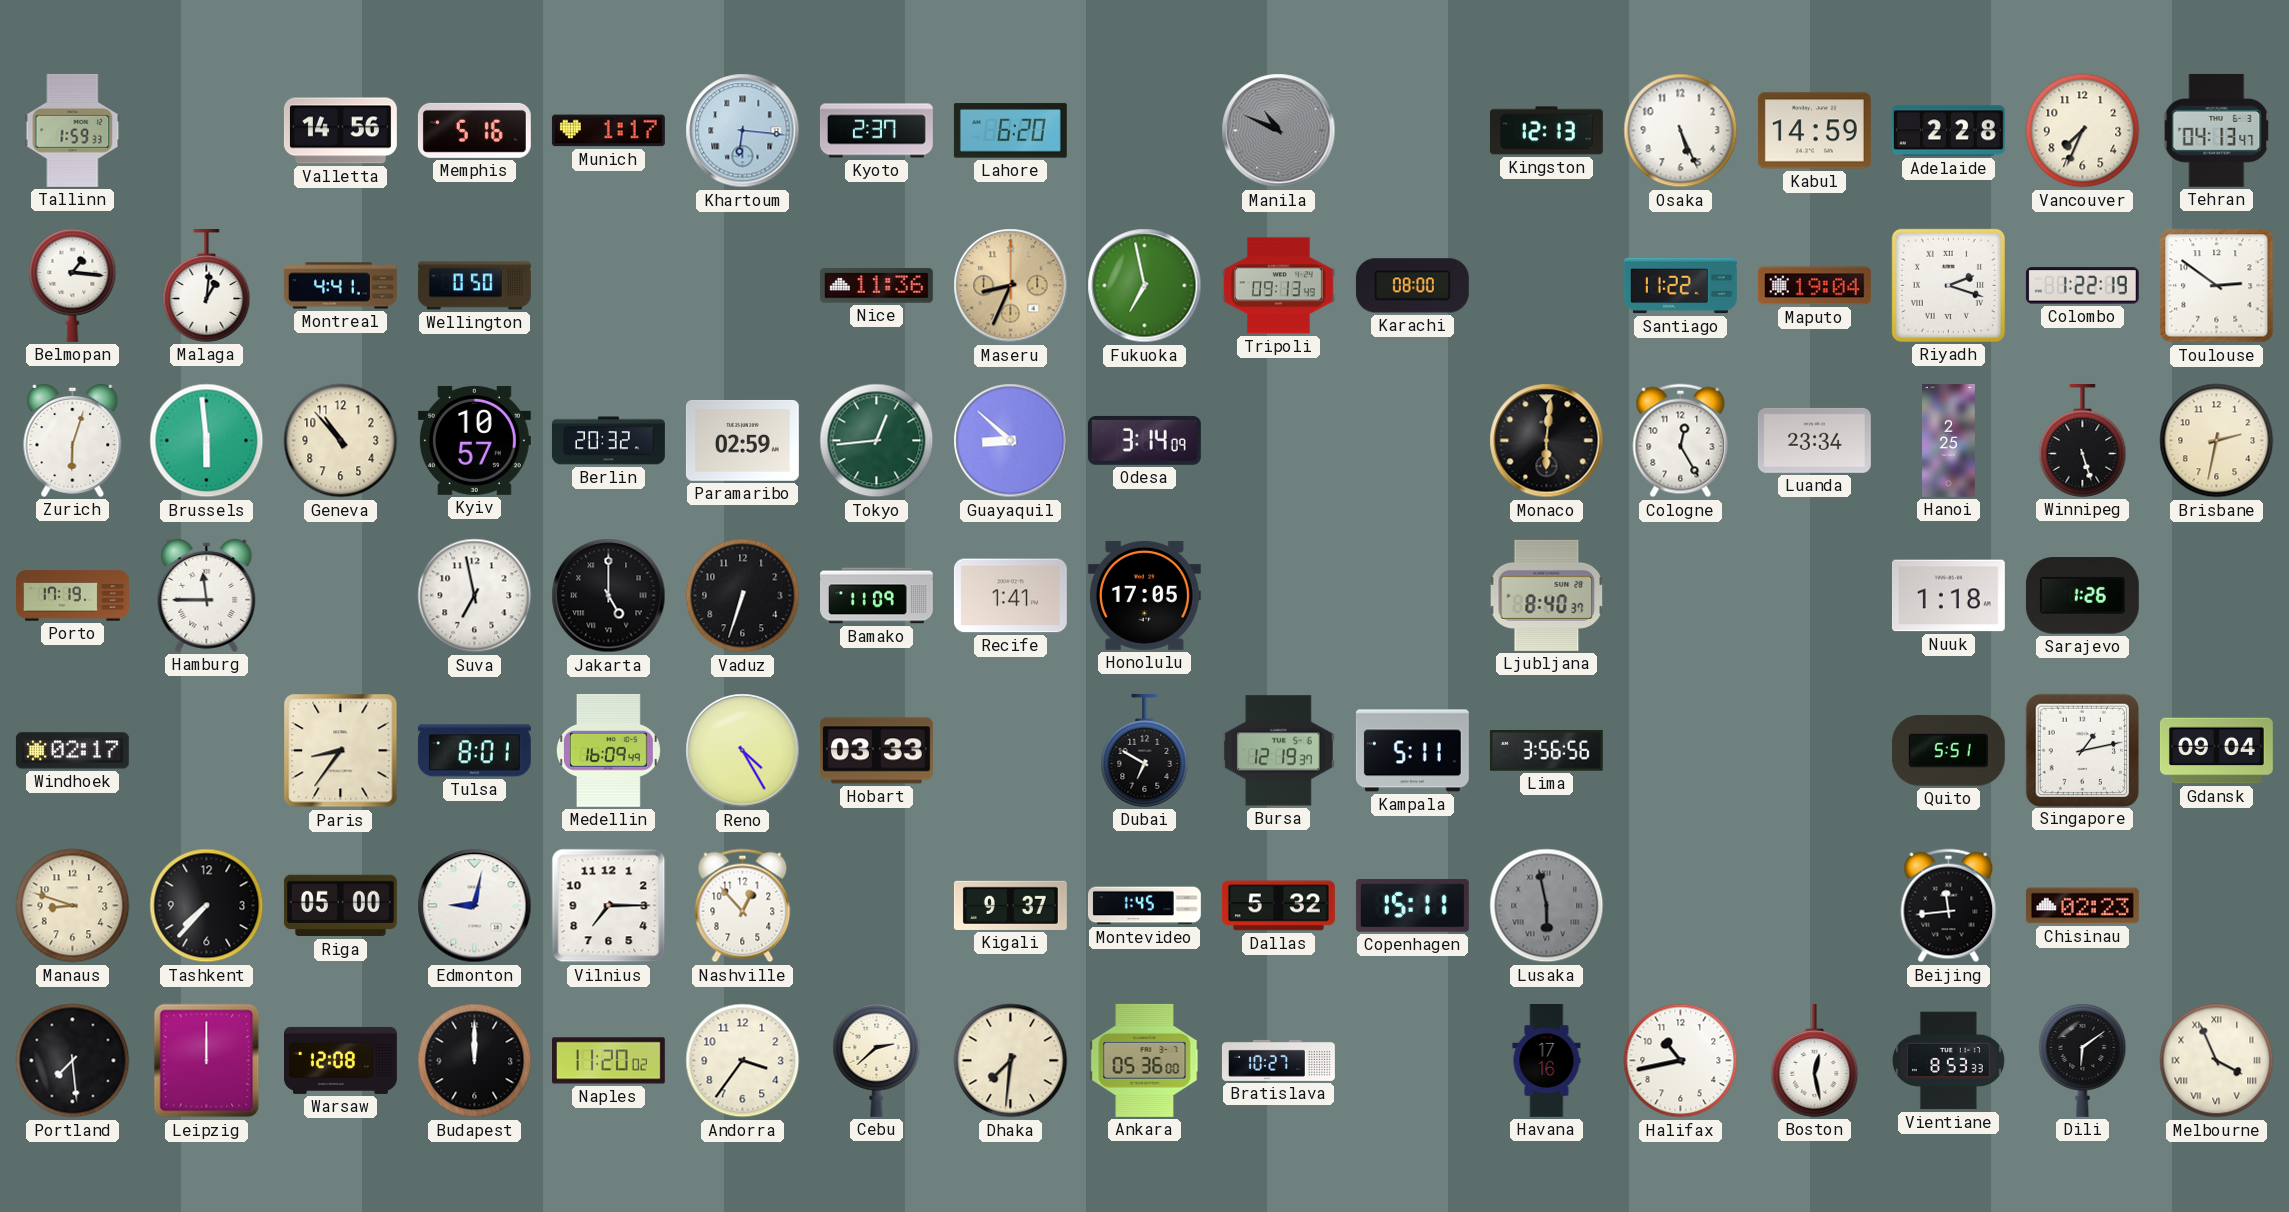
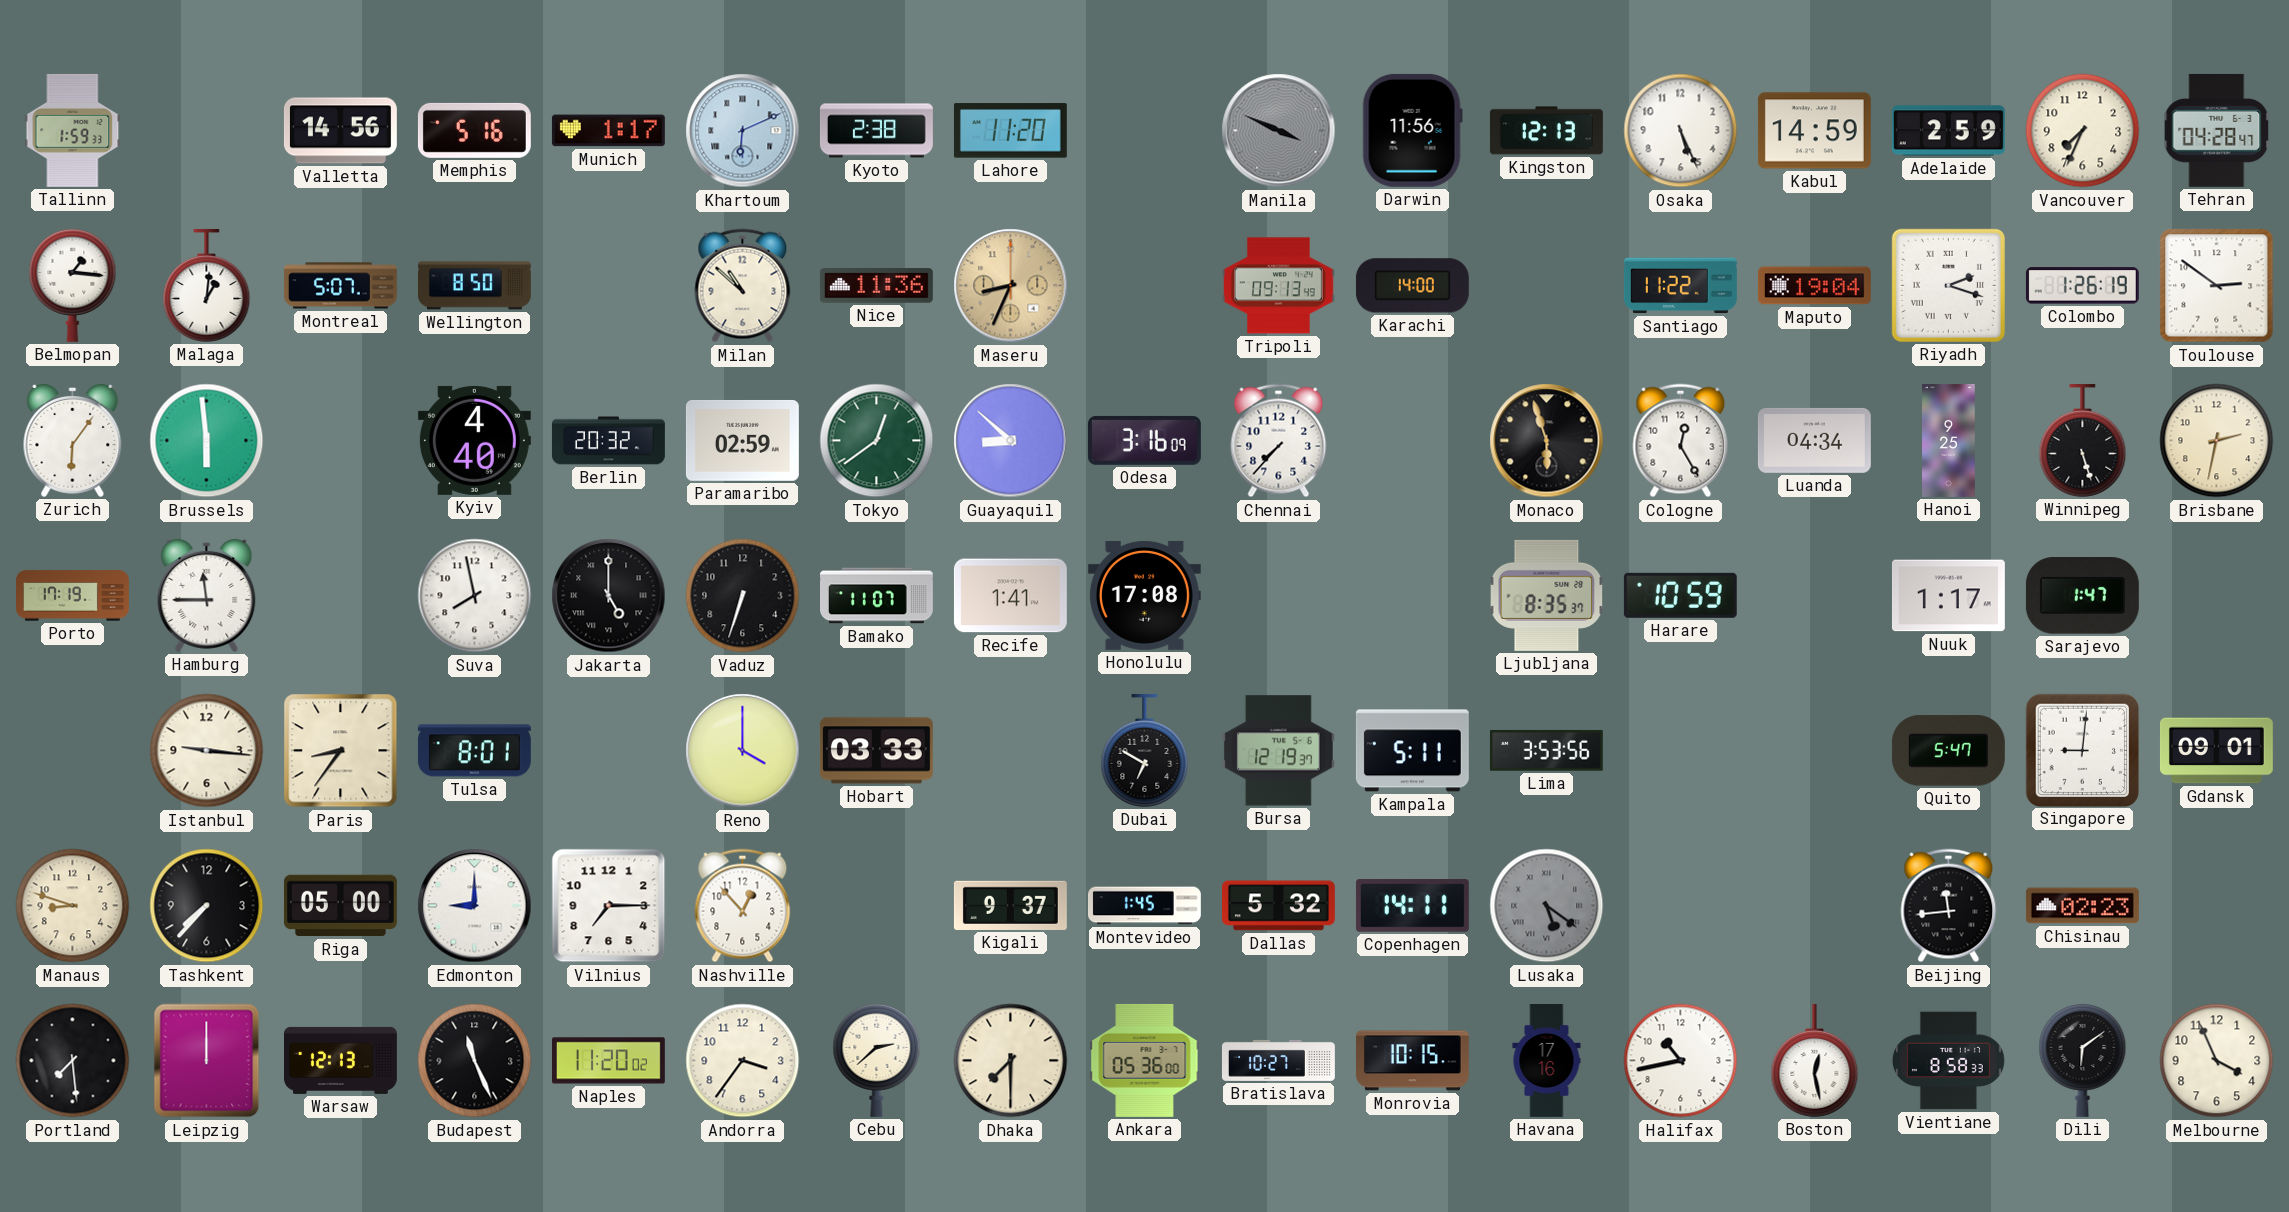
Khartoum: 6:16 -> 6:11
Kyoto: 2:37 -> 2:38
Lahore: 6:20 -> 11:20
Manila: 10:49 -> 3:49
Darwin: none -> 11:56
Adelaide: 2:28 -> 2:59
Tehran: 04:13 -> 04:28
Montreal: 4:41 -> 5:07
Wellington: 0:50 -> 8:50
Milan: none -> 10:52
Fukuoka: 6:58 -> none
Karachi: 08:00 -> 14:00
Colombo: 1:22 -> 1:26
Zurich: 6:03 -> 6:06
Geneva: 10:53 -> none
Kyiv: 10:57 -> 4:40
Tokyo: 12:44 -> 12:39
Odesa: 3:14 -> 3:16
Chennai: none -> 7:37
Monaco: 6:01 -> 5:57
Luanda: 23:34 -> 04:34
Hanoi: 2:25 -> 9:25
Suva: 6:58 -> 7:58
Bamako: 11:09 -> 11:07
Honolulu: 17:05 -> 17:08
Ljubljana: 8:40 -> 8:35
Harare: none -> 10:59
Nuuk: 1:18 -> 1:17
Sarajevo: 1:26 -> 1:47
Windhoek: 02:17 -> none
Istanbul: none -> 9:16
Medellin: 16:09 -> none
Reno: 4:25 -> 4:00
Lima: 3:56 -> 3:53
Quito: 5:51 -> 5:47
Singapore: 1:13 -> 9:01
Gdansk: 09:04 -> 09:01
Edmonton: 9:02 -> 9:00
Copenhagen: 15:11 -> 14:11
Lusaka: 5:58 -> 5:21
Warsaw: 12:08 -> 12:13
Budapest: 12:00 -> 11:26
Dhaka: 7:31 -> 7:30
Monrovia: none -> 10:15
Vientiane: 8:53 -> 8:58
Melbourne numerals: Roman -> Arabic
